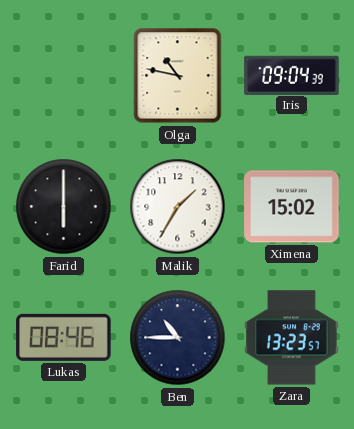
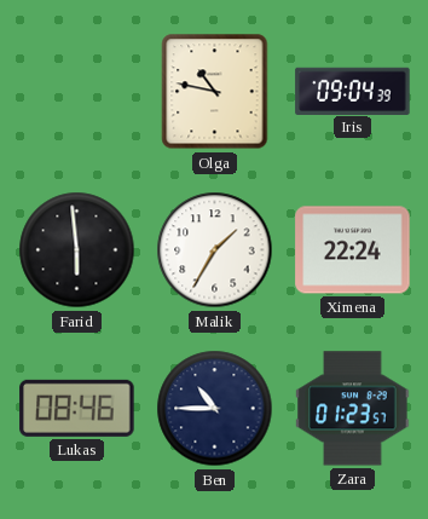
Farid: 6:00 -> 5:59
Ximena: 15:02 -> 22:24
Zara: 13:23 -> 01:23
